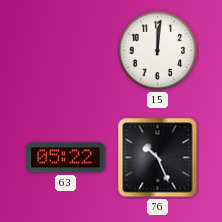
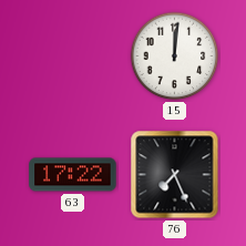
63: 05:22 -> 17:22
76: 10:26 -> 7:26
